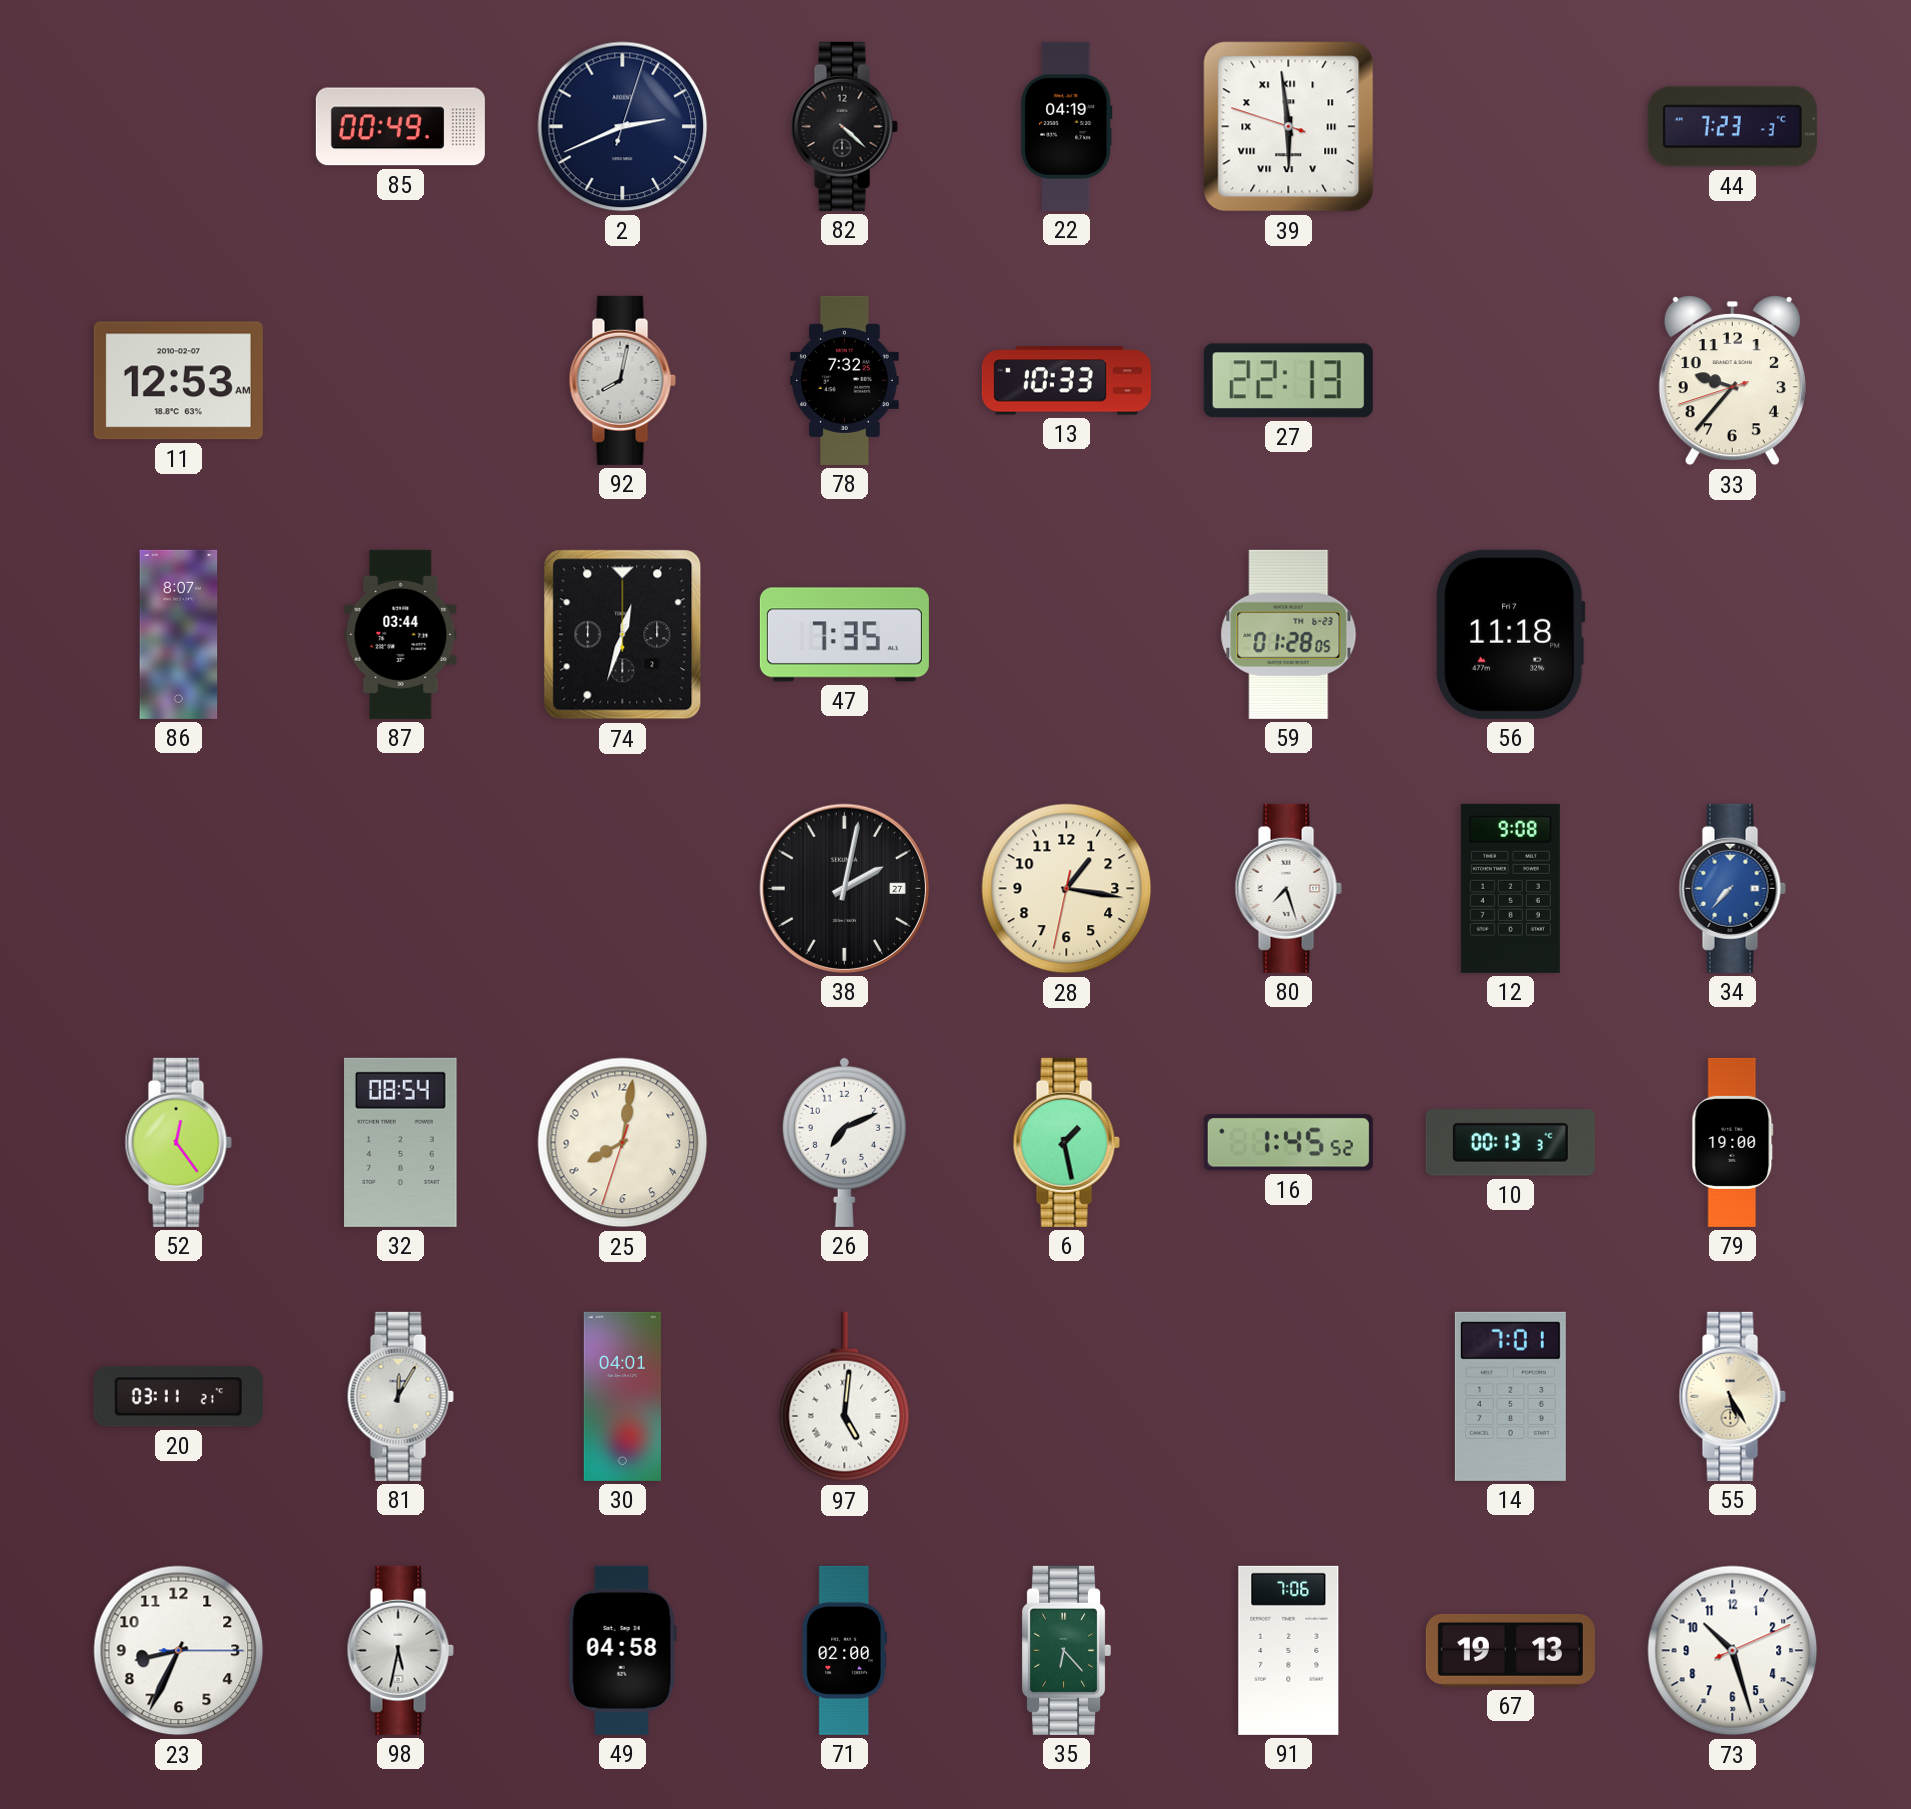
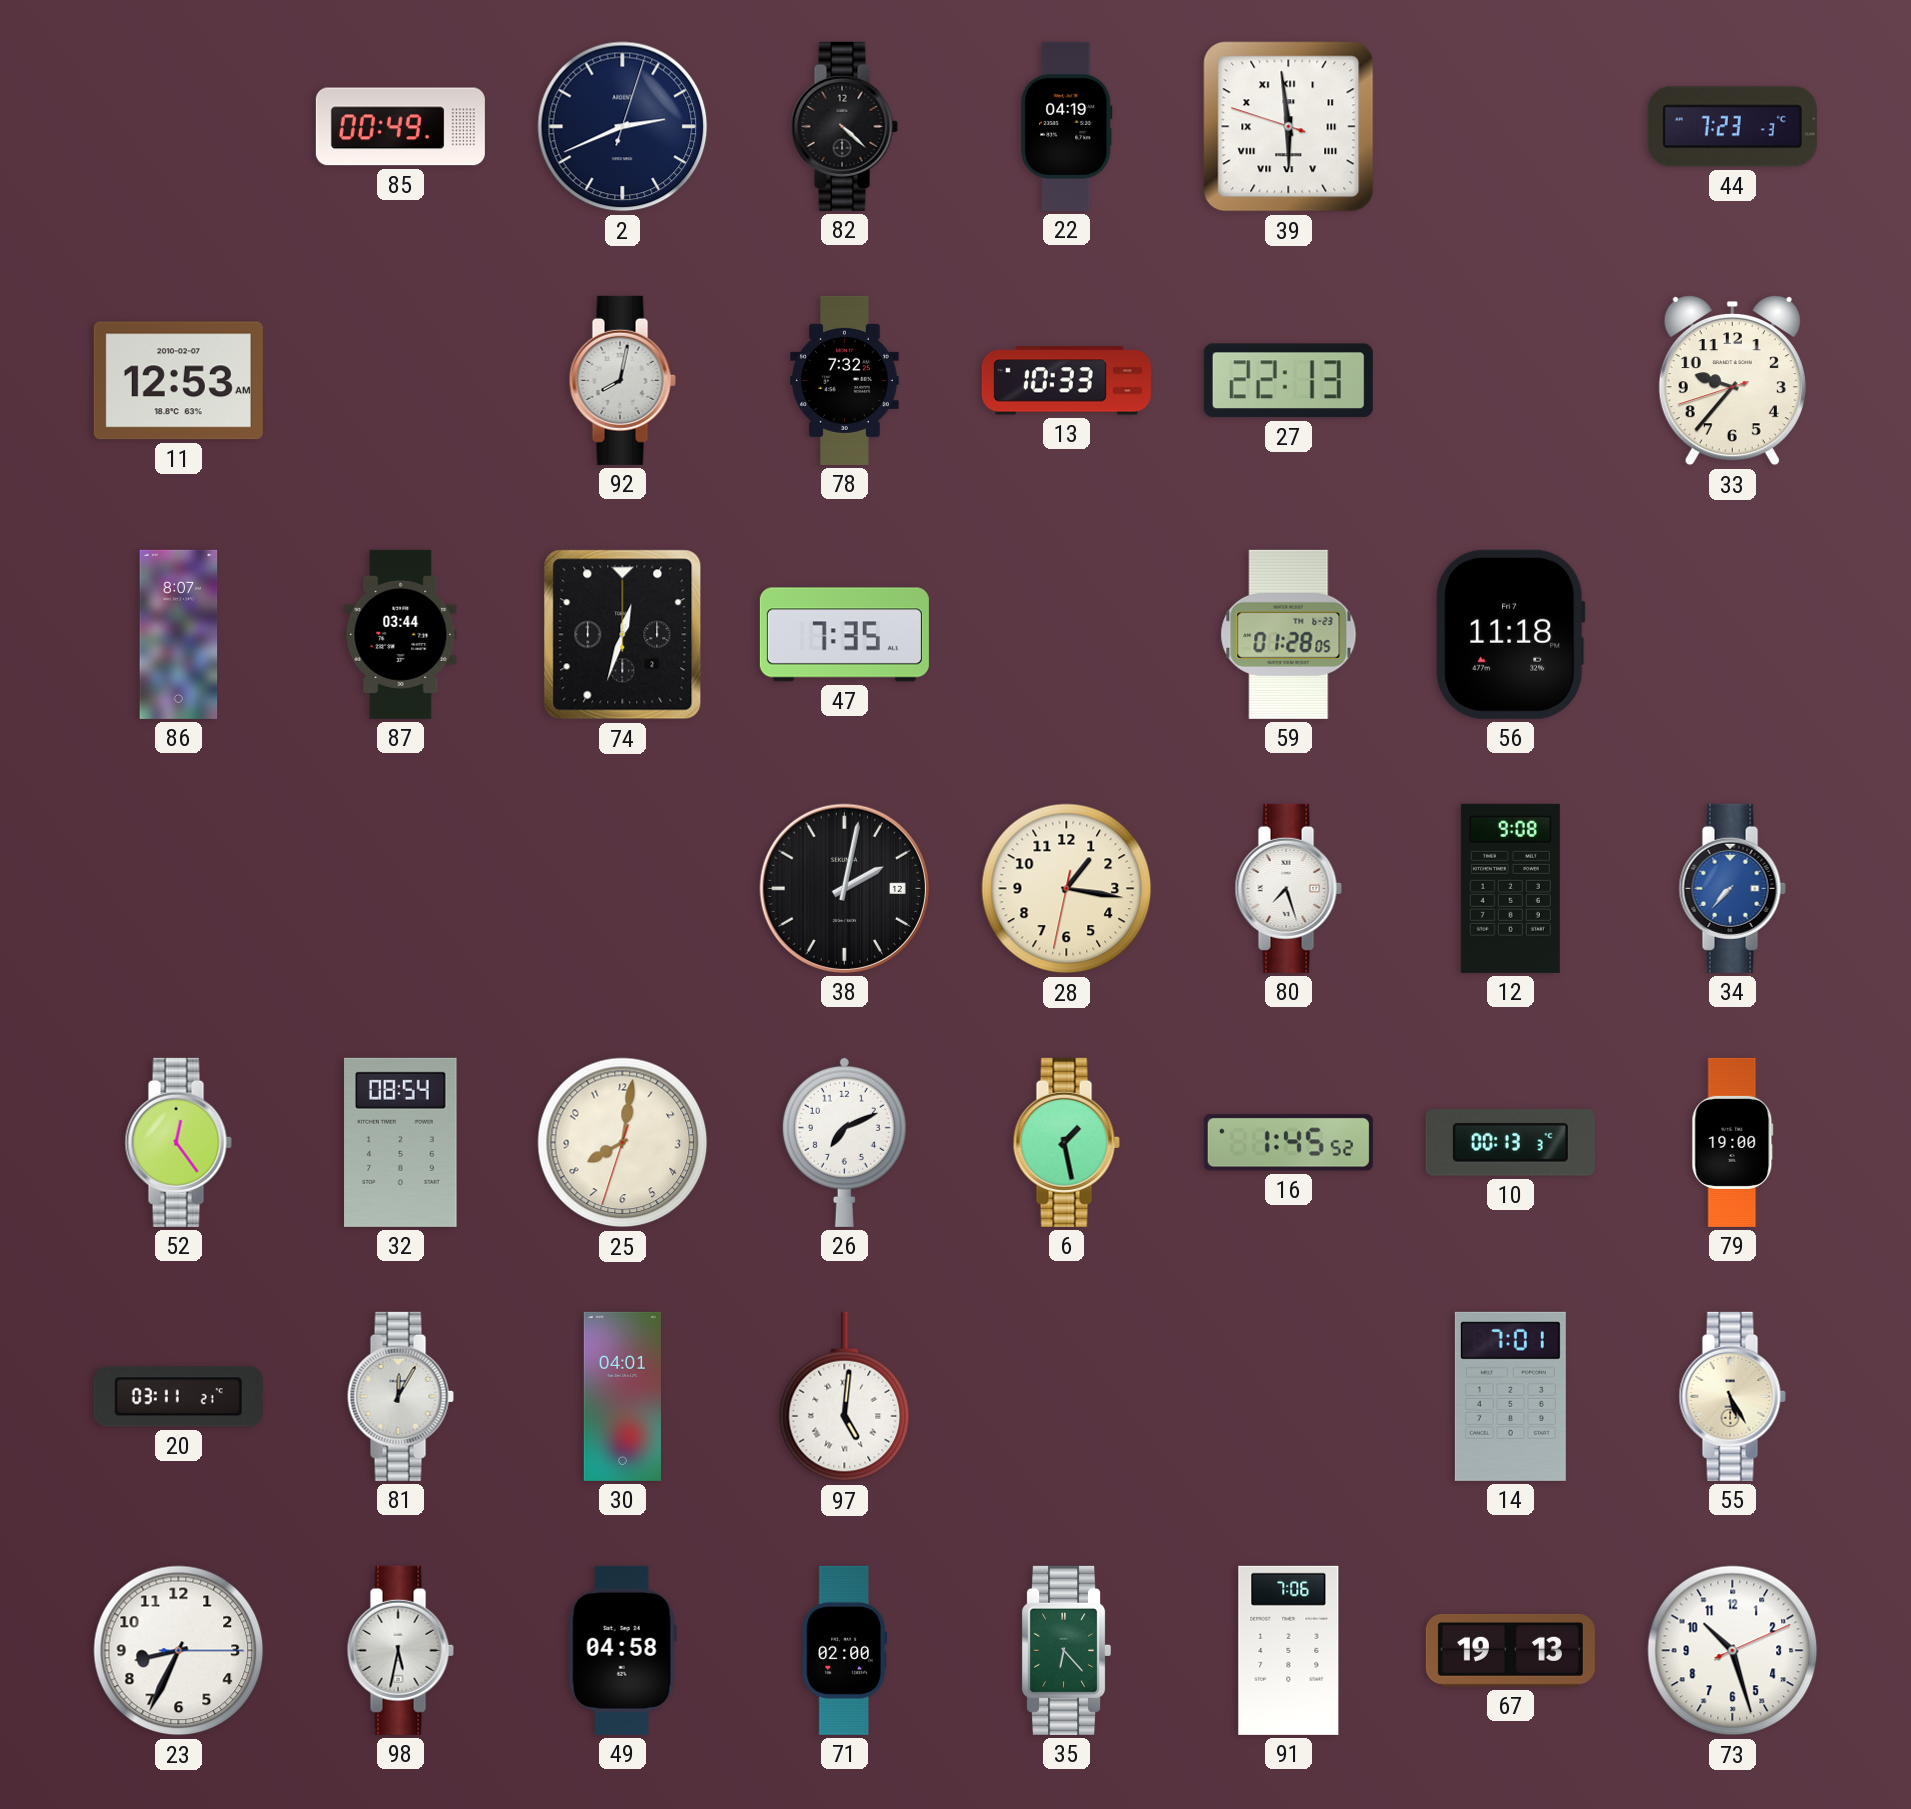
38 date: 27 -> 12
